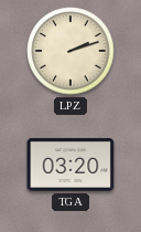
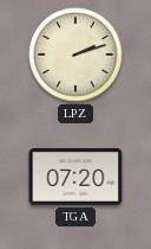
TGA: 03:20 -> 07:20
